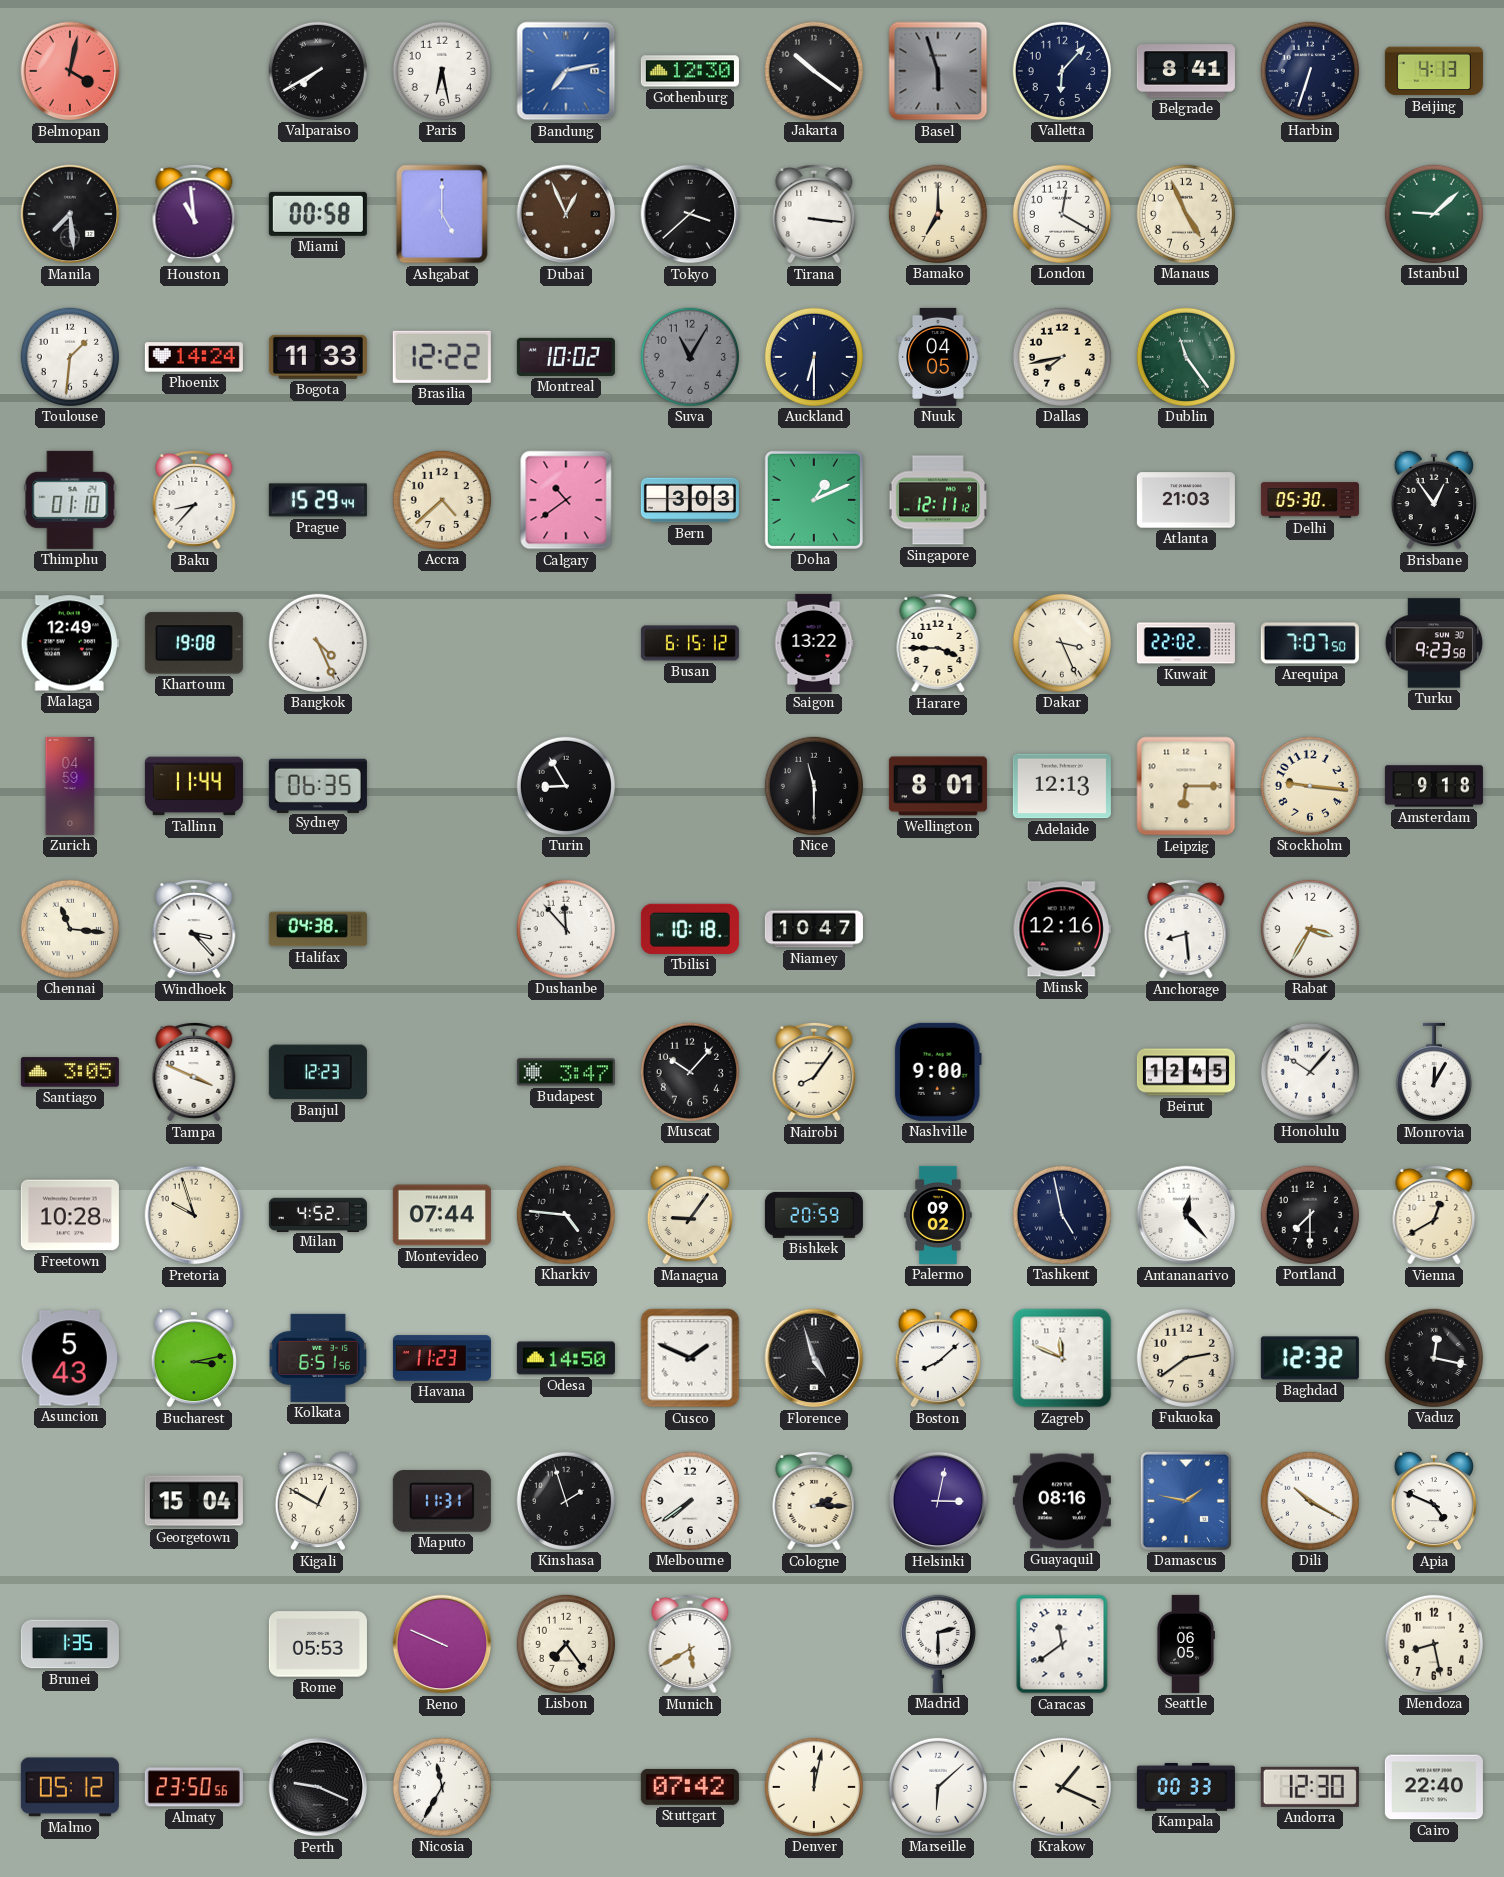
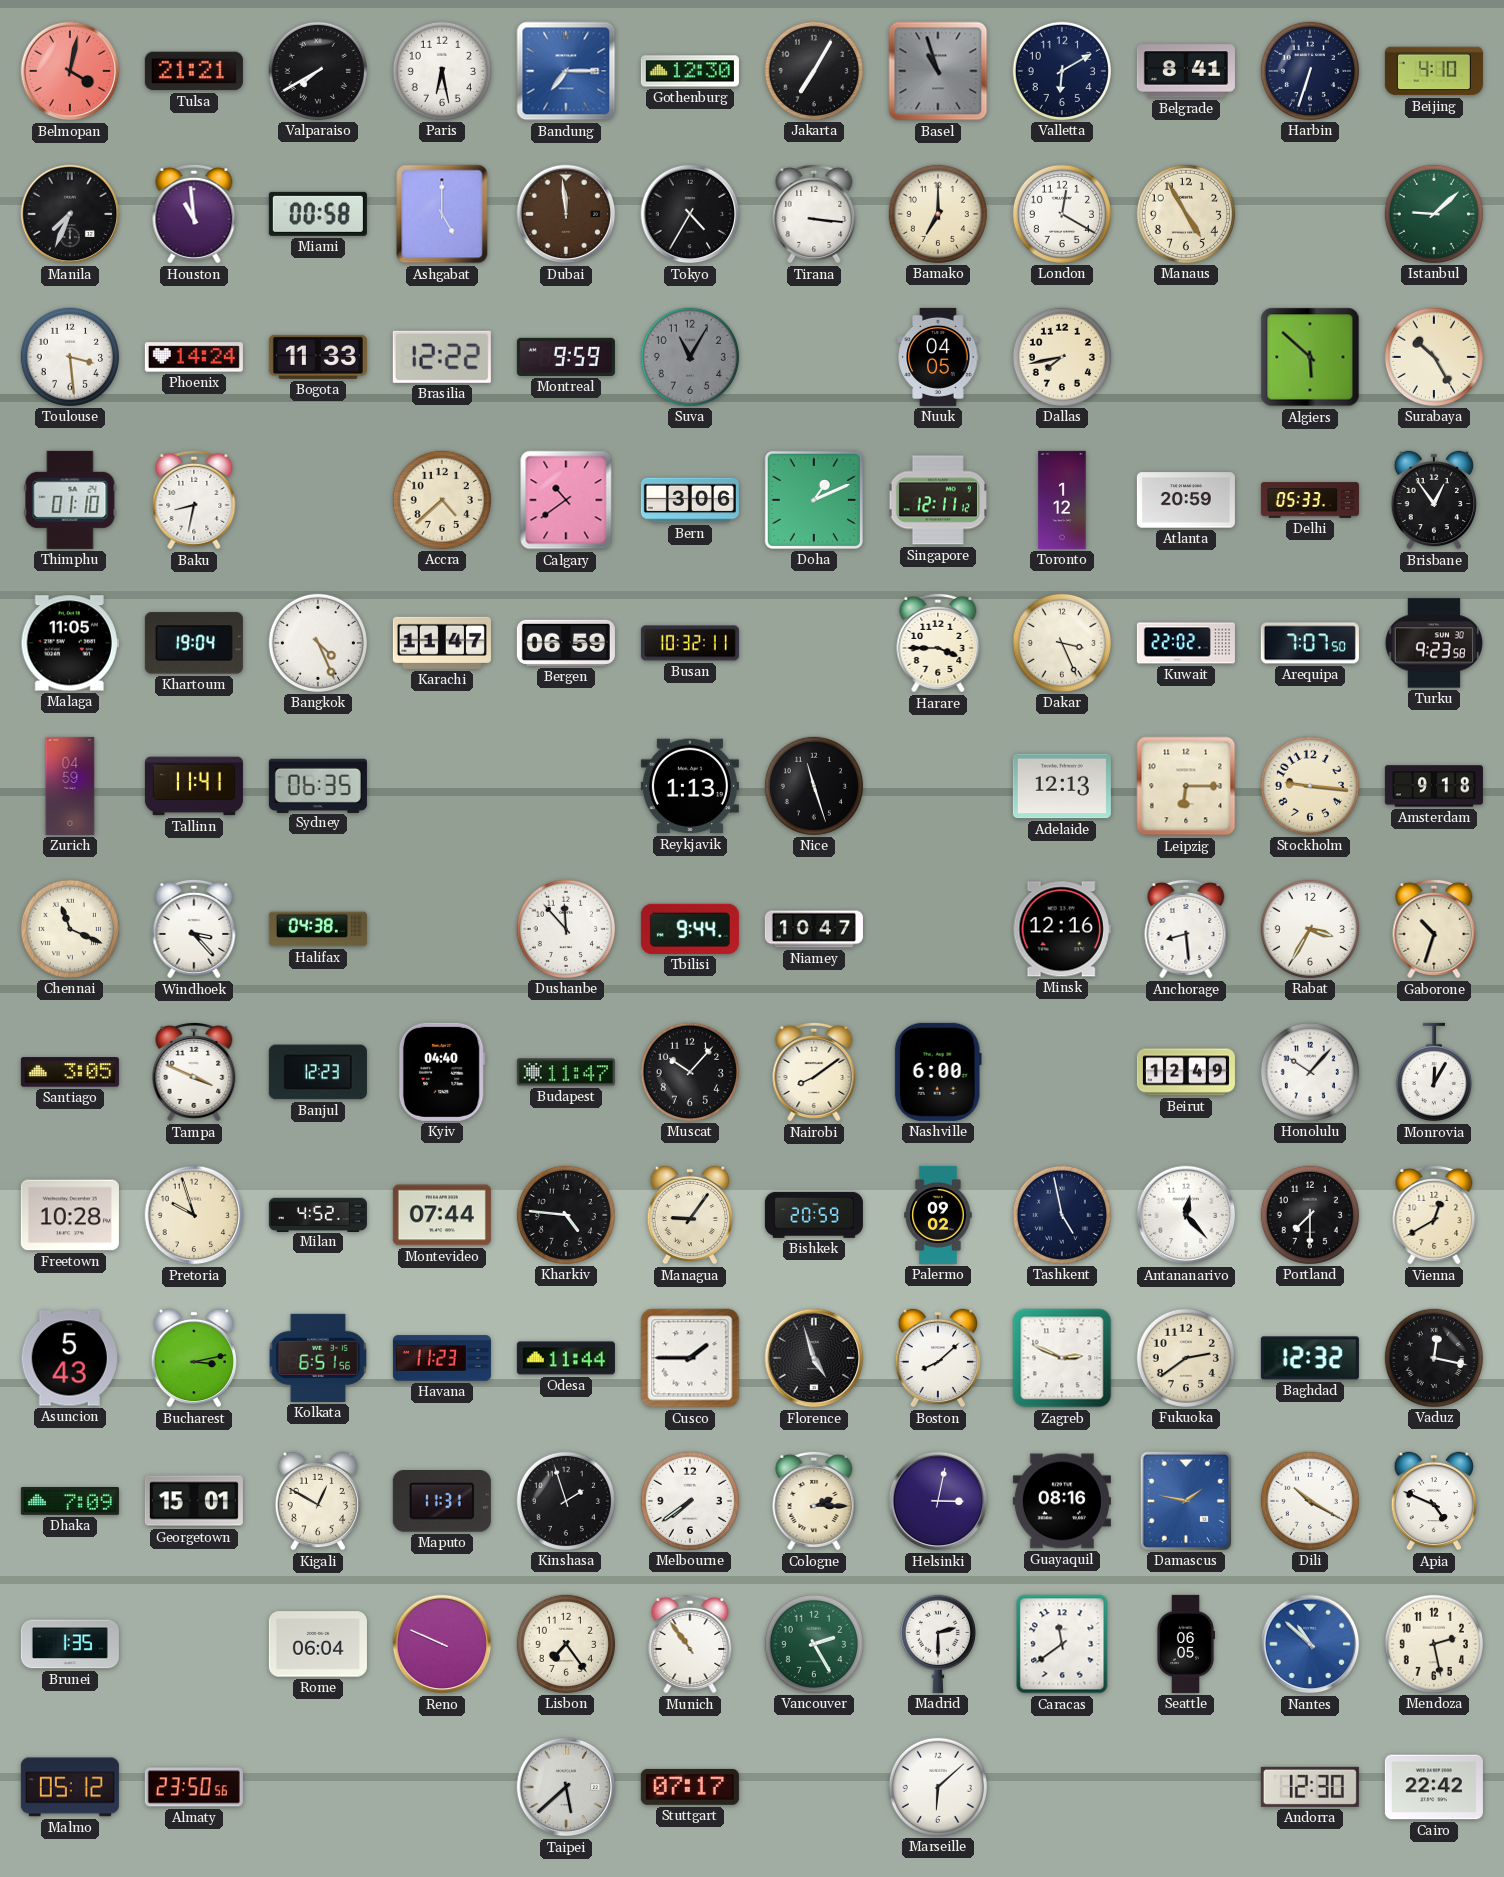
Tulsa: none -> 21:21
Bandung: 7:13 -> 7:15
Jakarta: 10:21 -> 7:05
Basel: 5:57 -> 10:57
Valletta: 6:07 -> 6:10
Beijing: 4:13 -> 4:10
Manila: 7:29 -> 7:34
Dubai: 12:56 -> 11:59
Tokyo: 3:38 -> 4:35
Manaus: 4:56 -> 4:55
Toulouse: 1:31 -> 3:29
Montreal: 10:02 -> 9:59
Auckland: 6:30 -> none
Dublin: 11:24 -> none
Algiers: none -> 5:52
Surabaya: none -> 10:25
Baku: 8:37 -> 8:32
Prague: 15:29 -> none
Bern: 3:03 -> 3:06
Toronto: none -> 1:12
Atlanta: 21:03 -> 20:59
Delhi: 05:30 -> 05:33
Malaga: 12:49 -> 11:05
Khartoum: 19:08 -> 19:04
Karachi: none -> 11:47
Bergen: none -> 06:59
Busan: 6:15 -> 10:32
Saigon: 13:22 -> none
Tallinn: 11:44 -> 11:41
Turin: 8:55 -> none
Reykjavik: none -> 1:13
Nice: 11:30 -> 11:27
Wellington: 8:01 -> none
Chennai: 11:16 -> 11:19
Tbilisi: 10:18 -> 9:44
Gaborone: none -> 10:33
Kyiv: none -> 04:40
Budapest: 3:47 -> 11:47
Nairobi: 8:06 -> 8:09
Nashville: 9:00 -> 6:00
Beirut: 12:45 -> 12:49
Odesa: 14:50 -> 11:44
Cusco: 1:49 -> 1:45
Zagreb: 11:49 -> 2:49
Dhaka: none -> 7:09
Georgetown: 15:04 -> 15:01
Rome: 05:53 -> 06:04
Munich: 5:40 -> 10:54
Vancouver: none -> 2:25
Nantes: none -> 10:52
Mendoza: 8:28 -> 2:28
Perth: 9:19 -> none
Nicosia: 11:35 -> none
Taipei: none -> 5:38
Stuttgart: 07:42 -> 07:17
Denver: 12:02 -> none
Krakow: 1:19 -> none
Kampala: 00:33 -> none
Cairo: 22:40 -> 22:42
